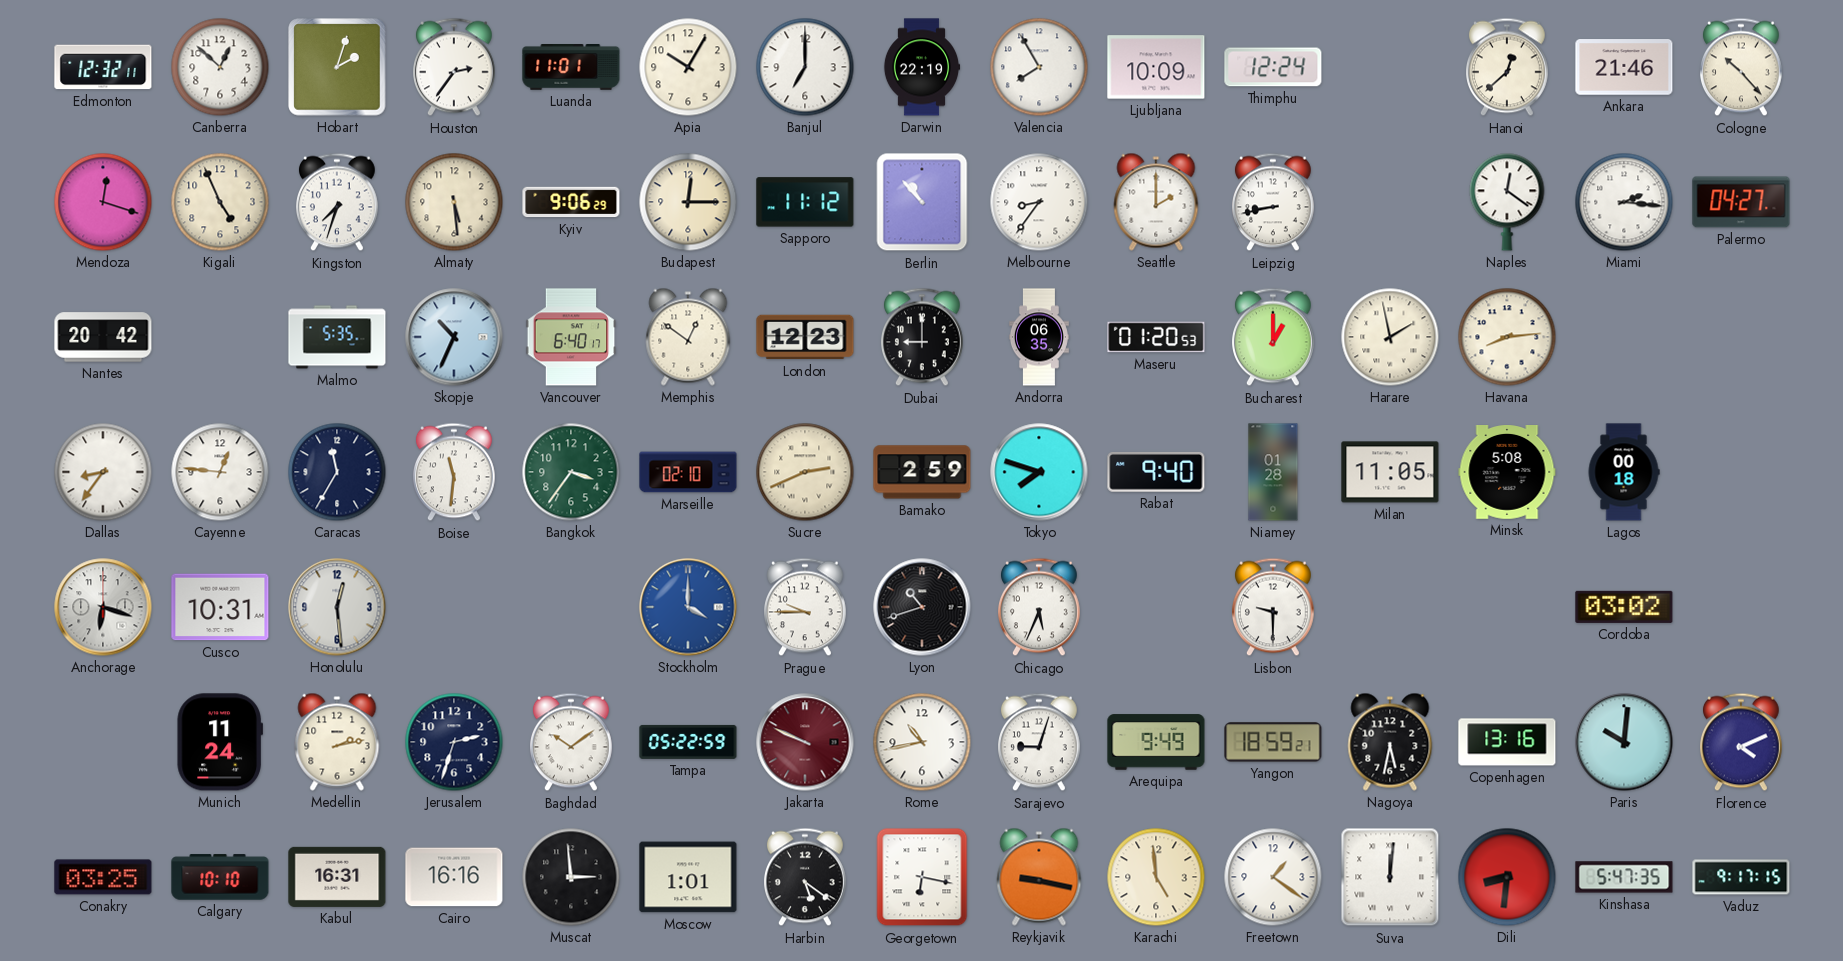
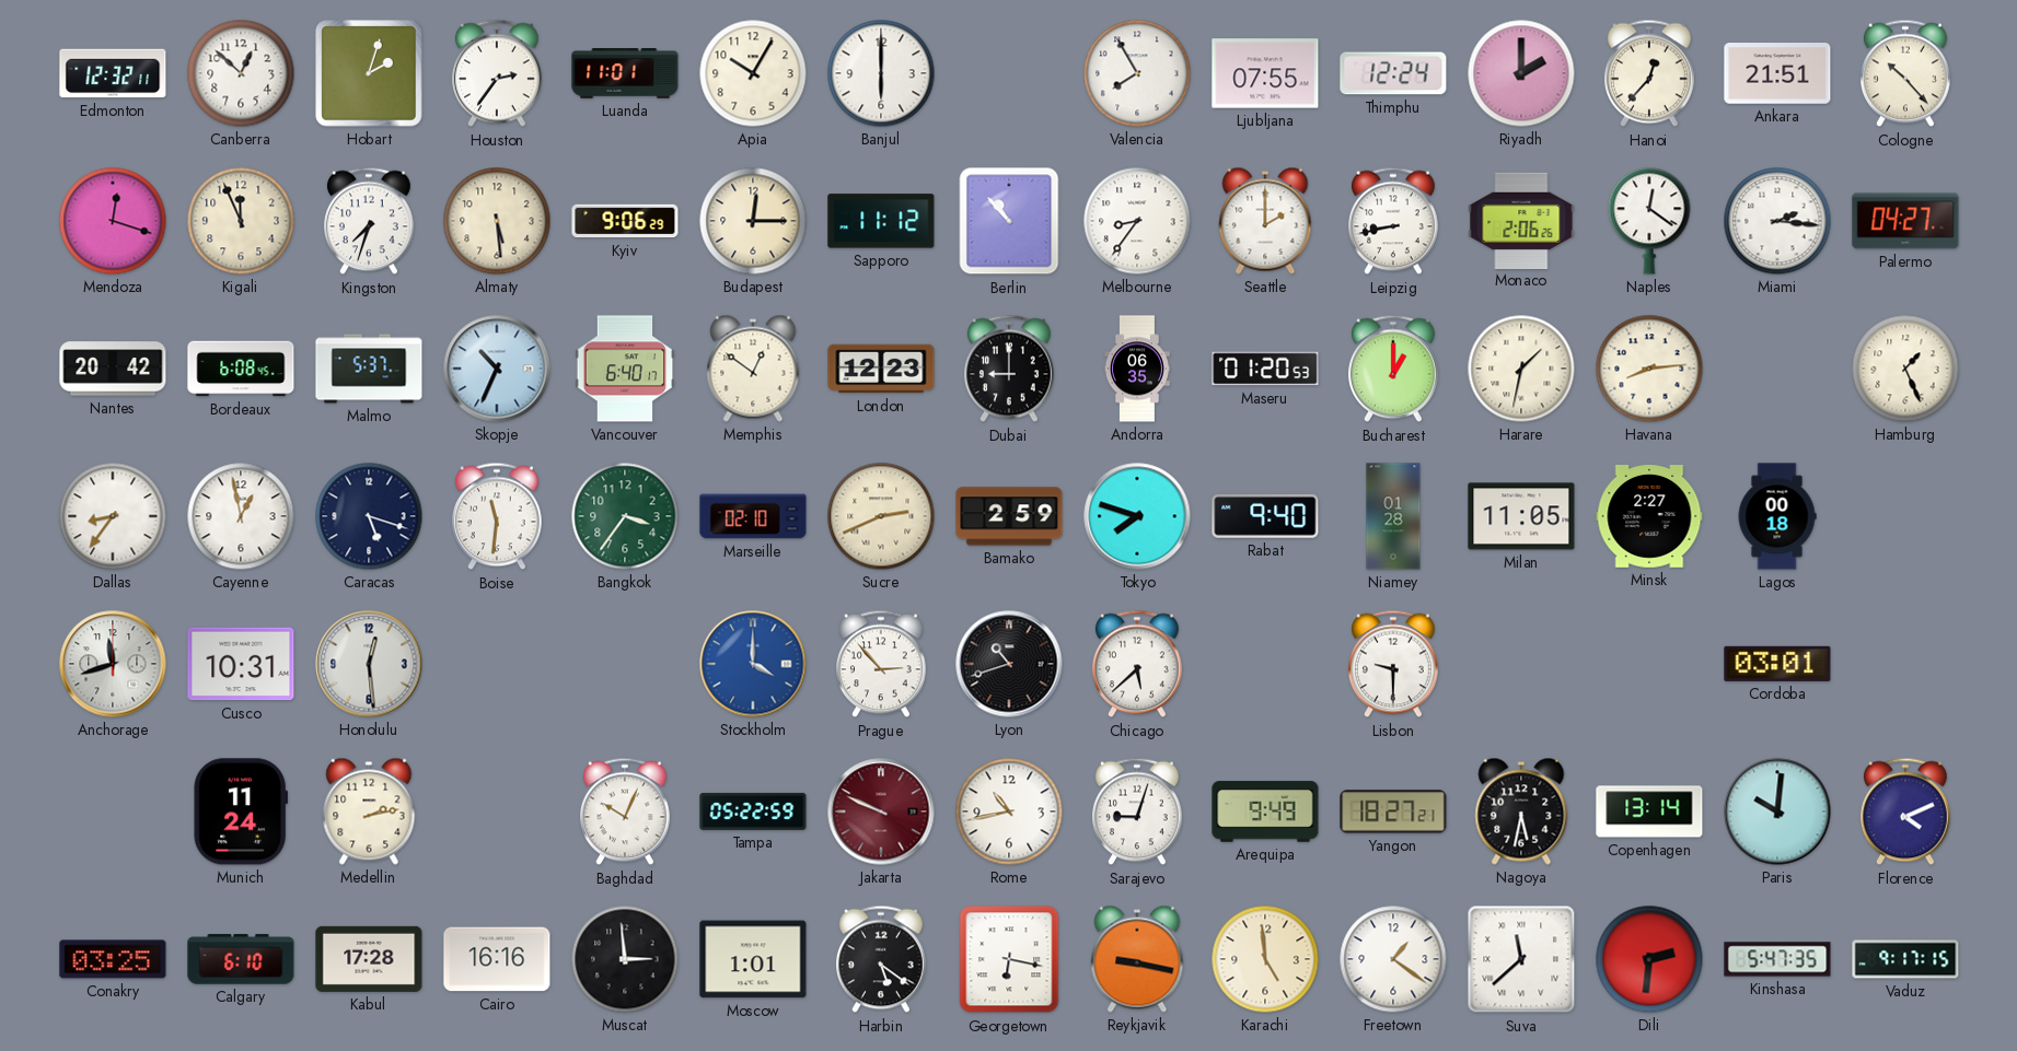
Banjul: 7:00 -> 6:00
Darwin: 22:19 -> none
Ljubljana: 10:09 -> 07:55
Riyadh: none -> 2:00
Hanoi: 12:38 -> 12:37
Ankara: 21:46 -> 21:51
Kigali: 4:56 -> 11:56
Monaco: none -> 2:06
Bordeaux: none -> 6:08
Malmo: 5:35 -> 5:37
Harare: 1:58 -> 1:32
Hamburg: none -> 1:26
Cayenne: 12:46 -> 12:58
Caracas: 11:35 -> 5:18
Minsk: 5:08 -> 2:27
Anchorage: 6:18 -> 11:42
Prague: 9:45 -> 2:53
Chicago: 5:34 -> 5:38
Cordoba: 03:02 -> 03:01
Jerusalem: 2:33 -> none
Baghdad: 10:09 -> 10:04
Yangon: 18:59 -> 18:27
Copenhagen: 13:16 -> 13:14
Calgary: 10:10 -> 6:10
Kabul: 16:31 -> 17:28
Suva: 12:01 -> 11:38
Dili: 8:31 -> 2:31
